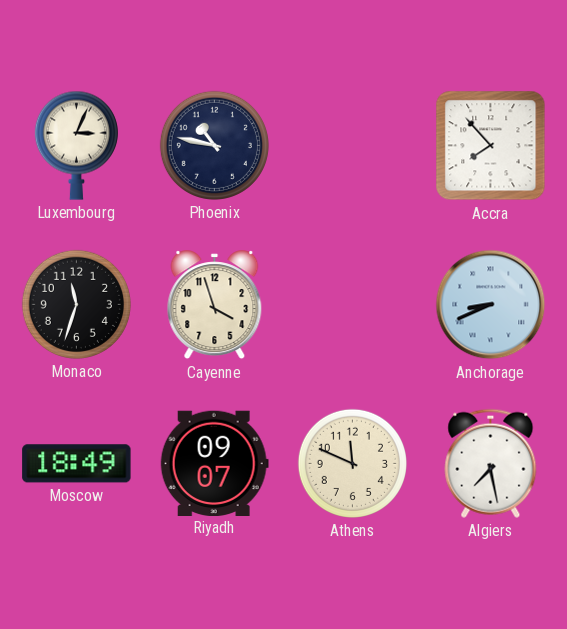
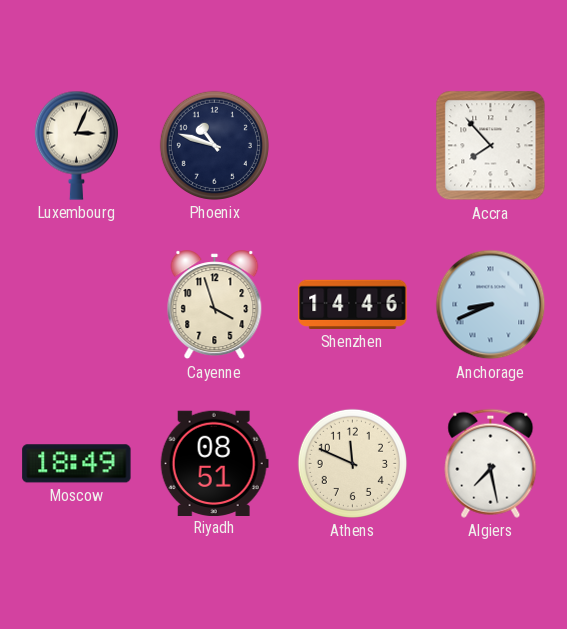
Phoenix: 10:47 -> 10:48
Monaco: 11:33 -> none
Shenzhen: none -> 14:46
Riyadh: 09:07 -> 08:51
